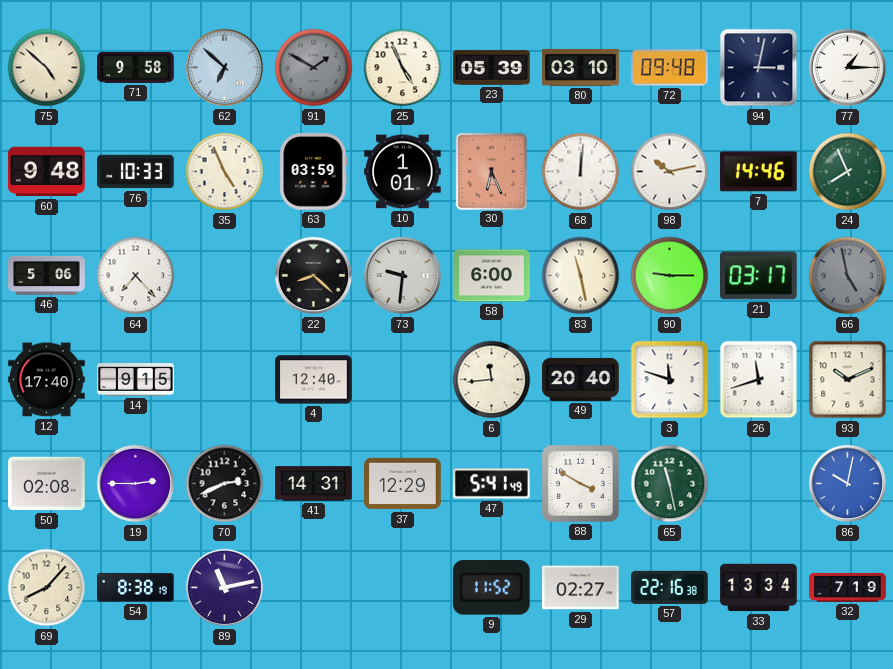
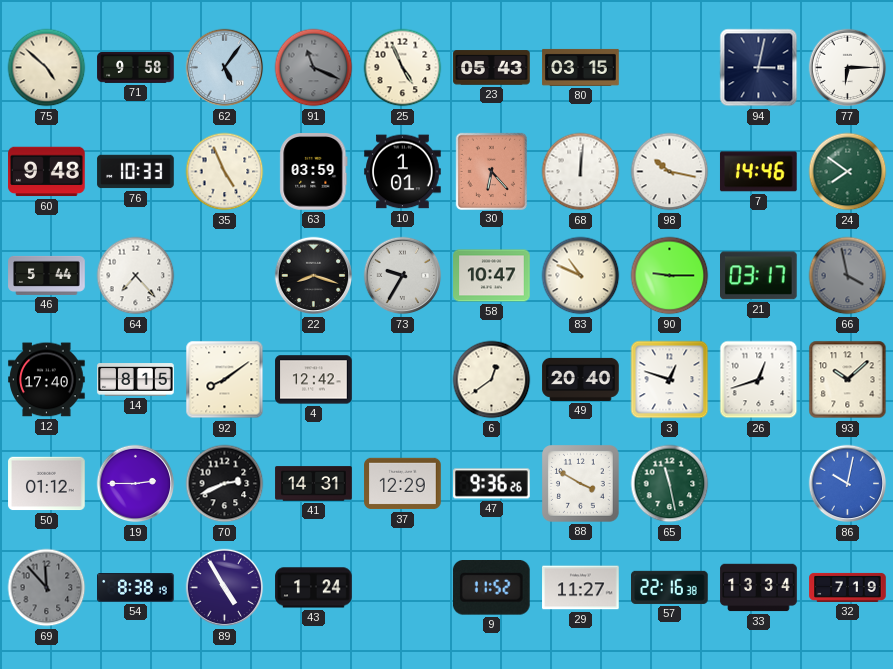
62: 6:52 -> 5:06
91: 1:50 -> 11:19
23: 05:39 -> 05:43
80: 03:10 -> 03:15
72: 09:48 -> none
77: 1:15 -> 6:15
30: 6:26 -> 6:23
98: 10:13 -> 10:17
24: 7:56 -> 7:51
46: 5:06 -> 5:44
22: 8:22 -> 8:18
73: 9:31 -> 9:35
58: 6:00 -> 10:47
83: 11:28 -> 10:49
66: 4:58 -> 3:58
14: 9:15 -> 8:15
92: none -> 8:09
4: 12:40 -> 12:42
6: 11:44 -> 12:39
3: 11:48 -> 12:48
26: 11:42 -> 12:42
93: 10:11 -> 10:08
50: 02:08 -> 01:12
47: 5:41 -> 9:36
69: 8:07 -> 11:53
69 dial: cream -> grey
89: 11:13 -> 4:55
43: none -> 1:24
29: 02:27 -> 11:27
